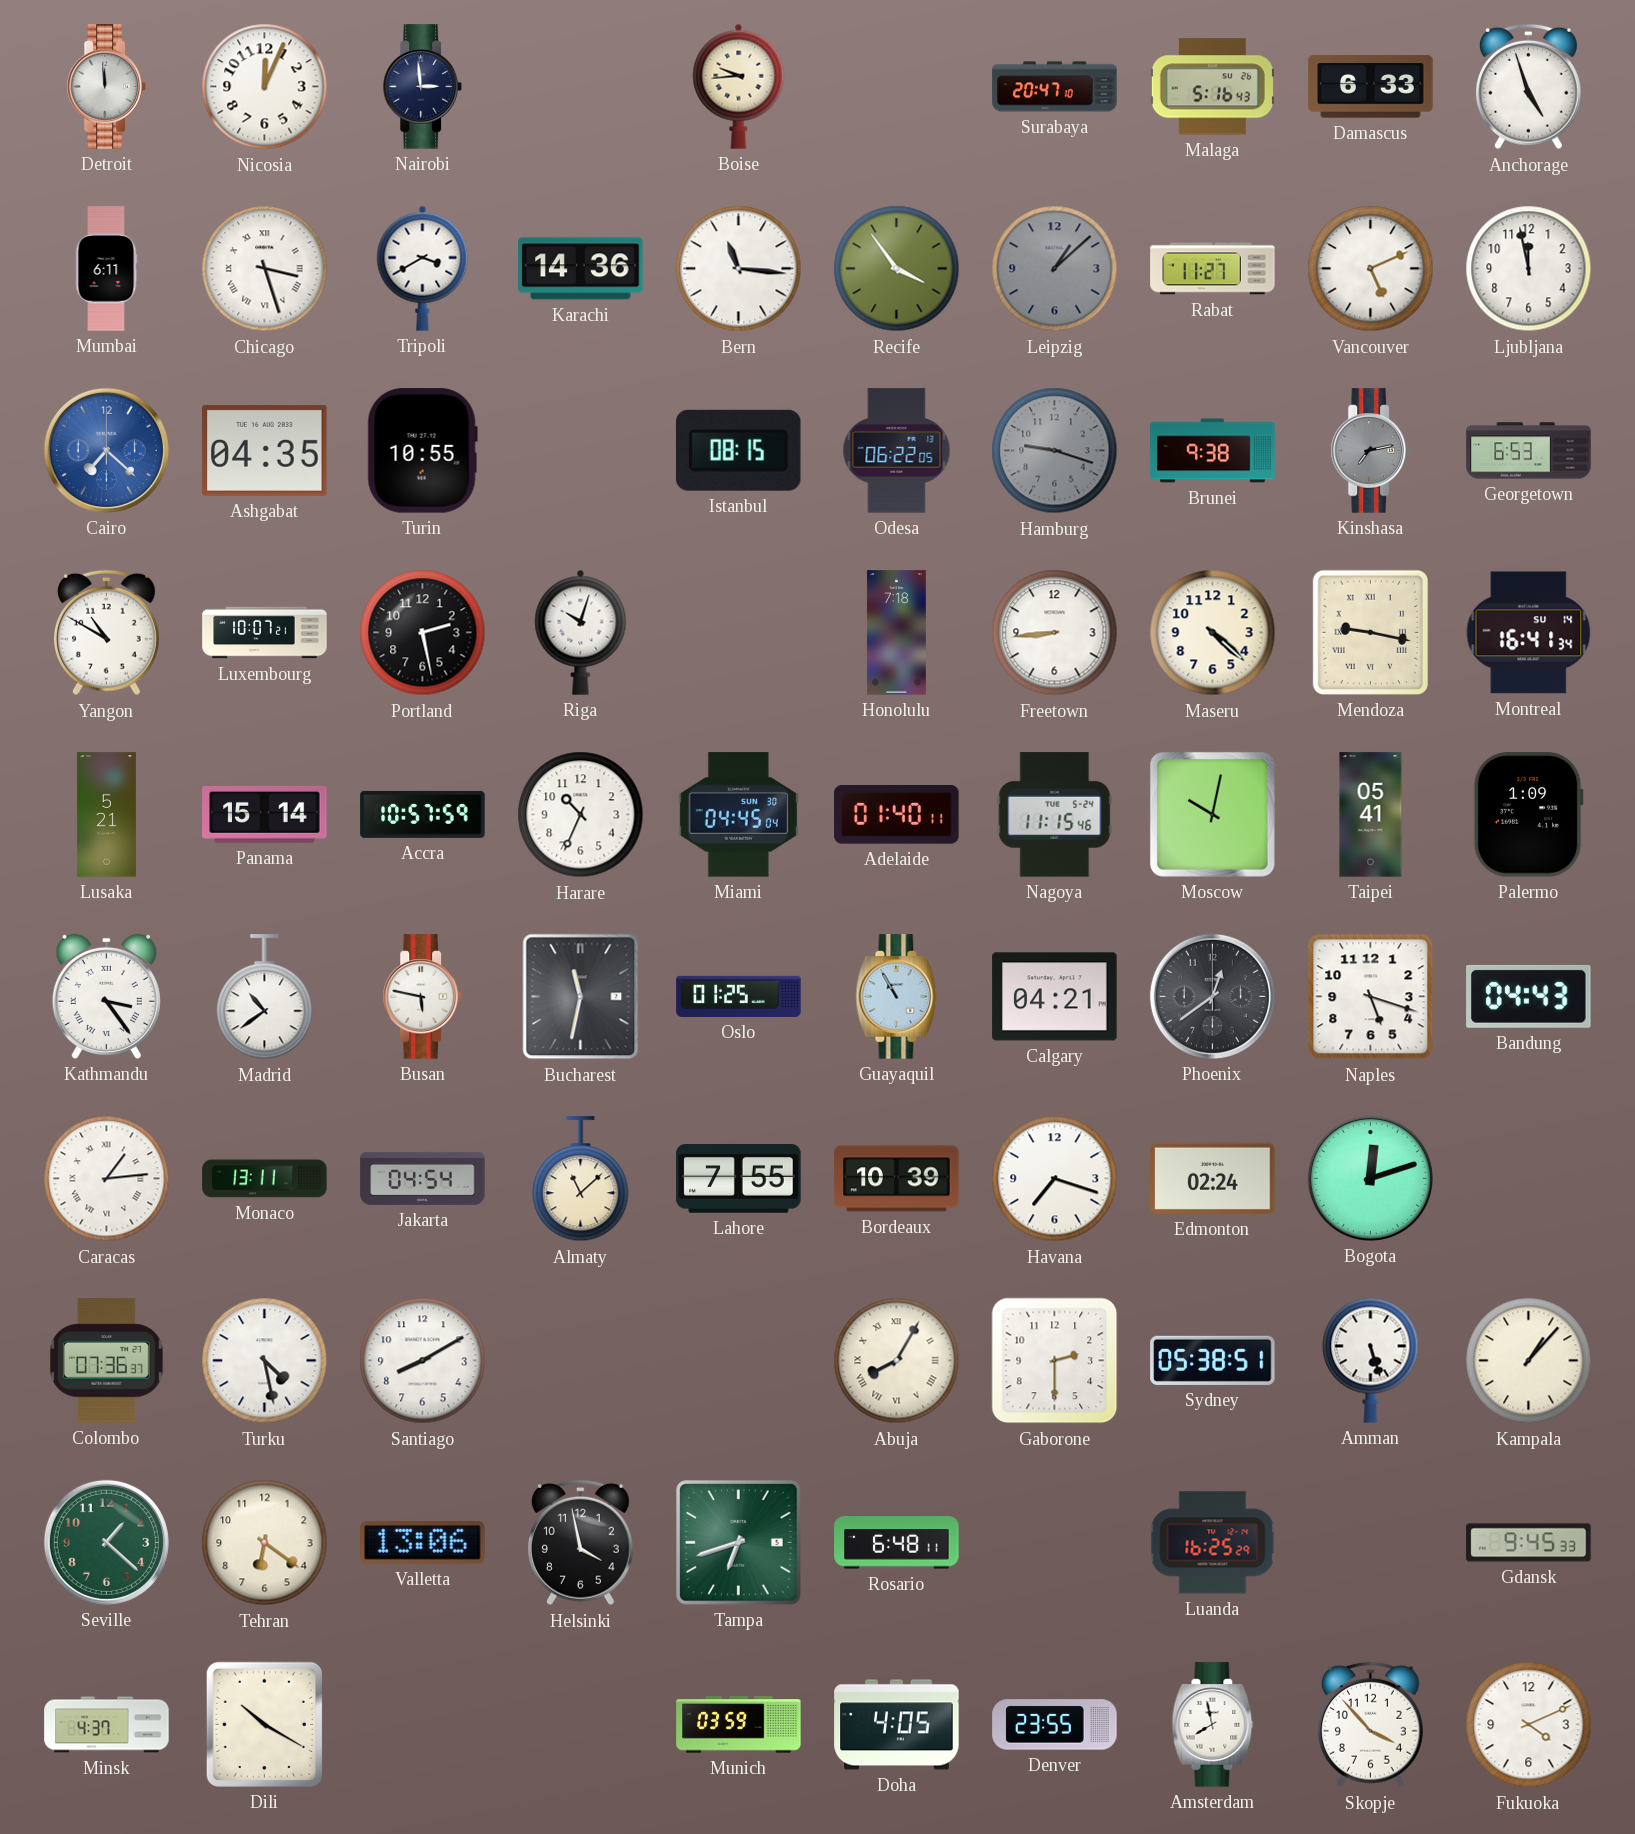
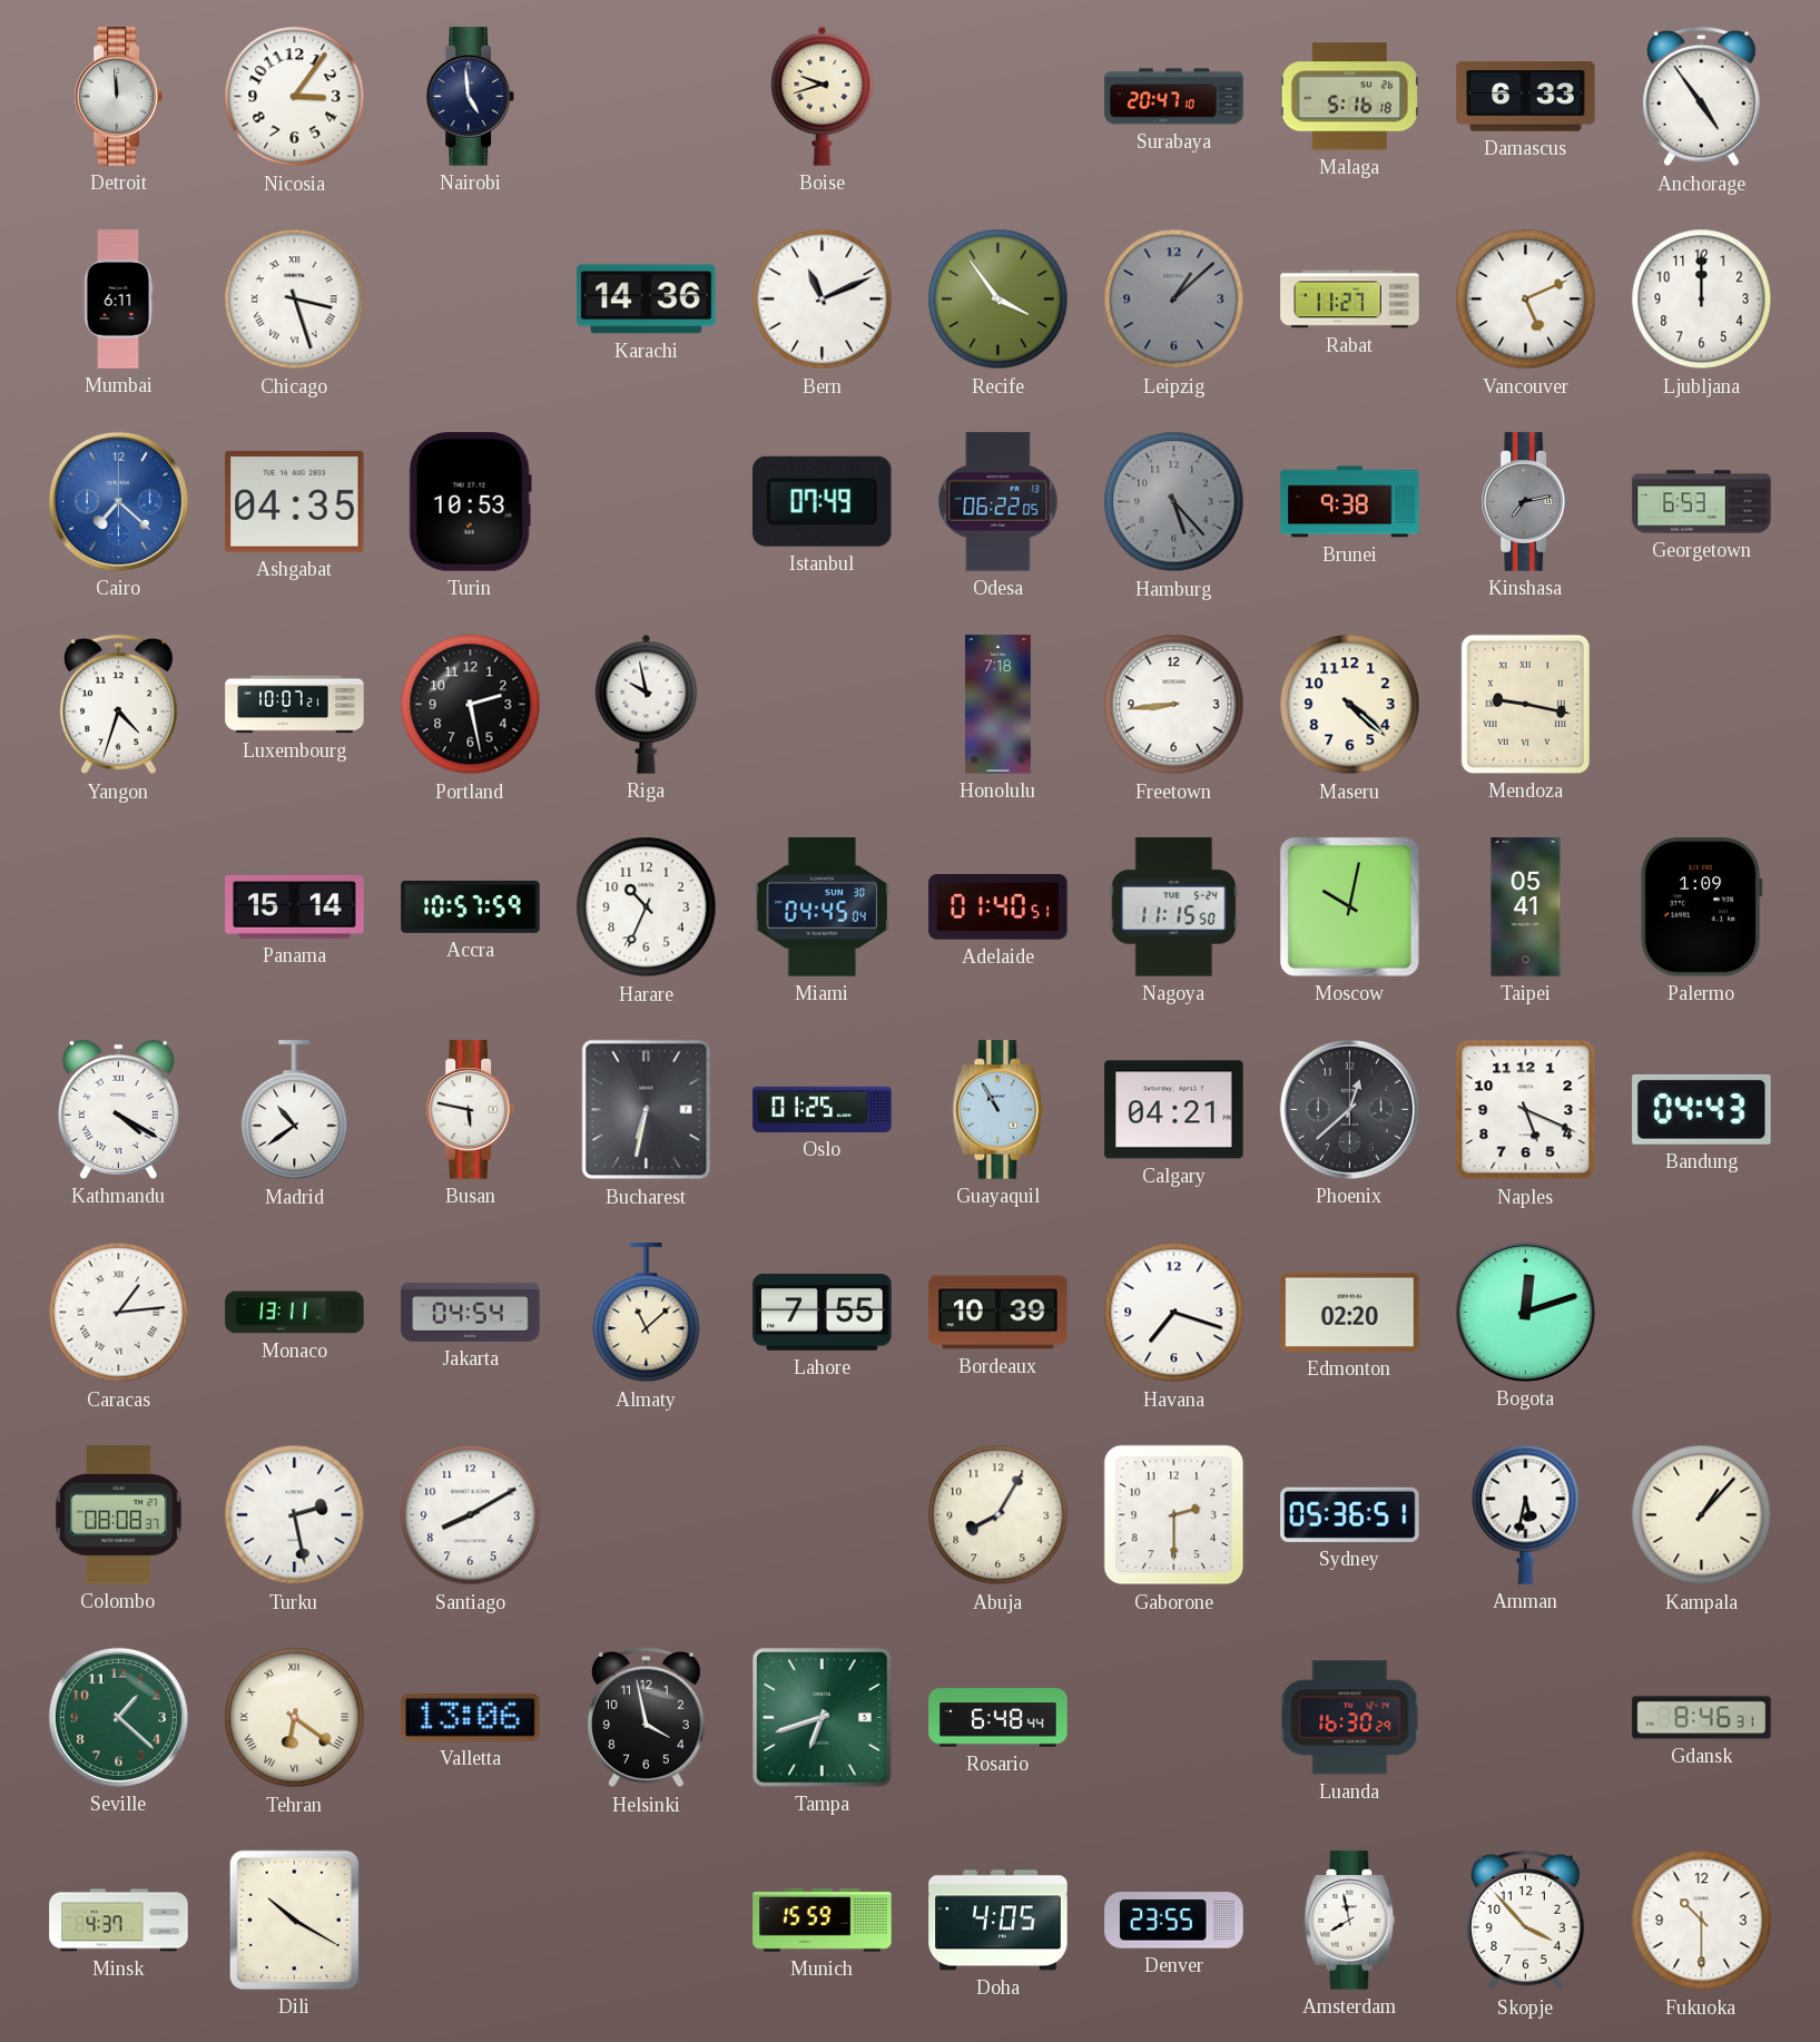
Nicosia: 12:04 -> 3:06
Nairobi: 2:59 -> 4:59
Boise: 9:44 -> 9:42
Malaga: 5:16:43 -> 5:16:18
Anchorage: 4:57 -> 4:54
Tripoli: 3:40 -> none
Bern: 11:16 -> 11:11
Ljubljana: 11:58 -> 12:00
Turin: 10:55 -> 10:53
Istanbul: 08:15 -> 07:49
Hamburg: 9:18 -> 5:23
Yangon: 10:50 -> 4:33
Riga: 10:03 -> 9:58
Montreal: 16:41 -> none
Lusaka: 5:21 -> none
Adelaide: 01:40:11 -> 01:40:51
Nagoya: 11:15:46 -> 11:15:50
Kathmandu: 3:24 -> 4:20
Bucharest: 11:32 -> 6:32
Phoenix: 12:39 -> 12:38
Naples: 5:18 -> 5:19
Edmonton: 02:24 -> 02:20
Colombo: 07:36 -> 08:08
Turku: 4:28 -> 2:28
Abuja numerals: Roman -> Arabic
Sydney: 05:38 -> 05:36
Amman: 5:27 -> 5:32
Tehran numerals: Arabic -> Roman
Rosario: 6:48:11 -> 6:48:44
Luanda: 16:25 -> 16:30
Gdansk: 9:45 -> 8:46
Munich: 03:59 -> 15:59
Fukuoka: 4:11 -> 10:30
